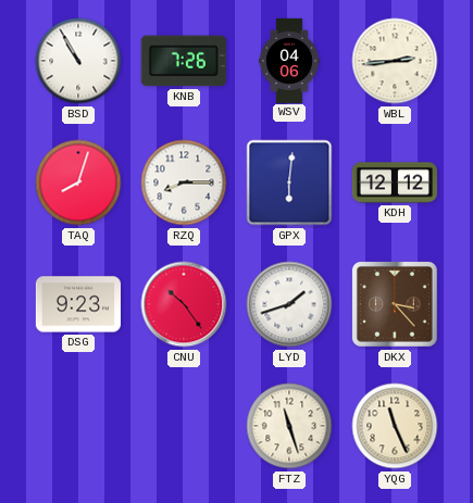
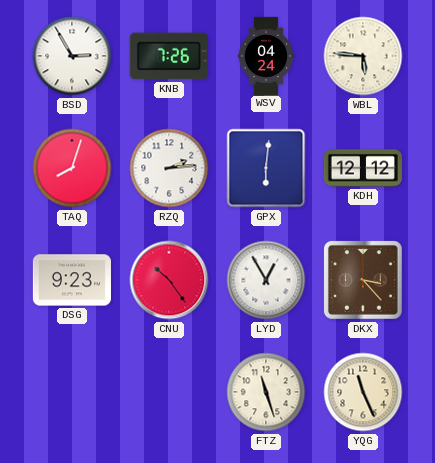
BSD: 10:55 -> 2:55
WSV: 04:06 -> 04:24
WBL: 2:44 -> 5:46
RZQ: 8:15 -> 2:14
LYD: 1:42 -> 12:55
